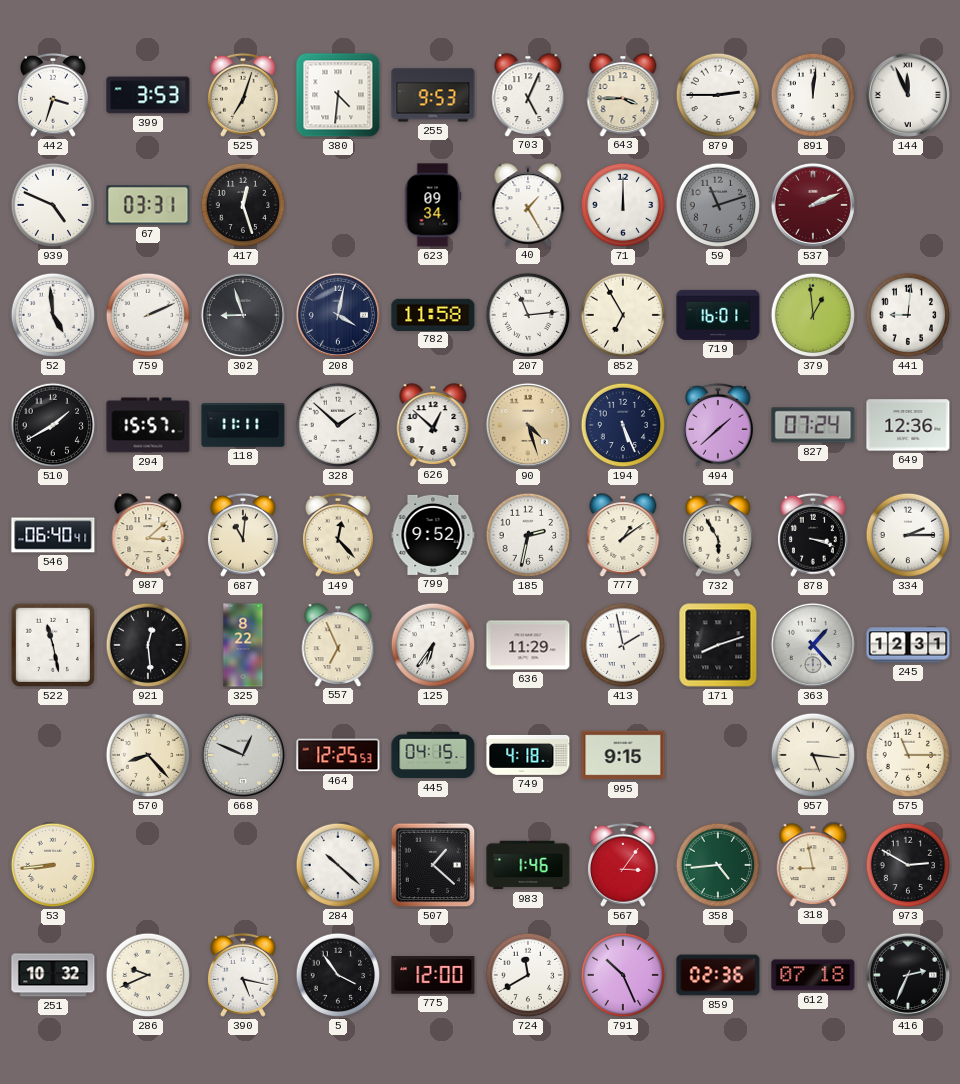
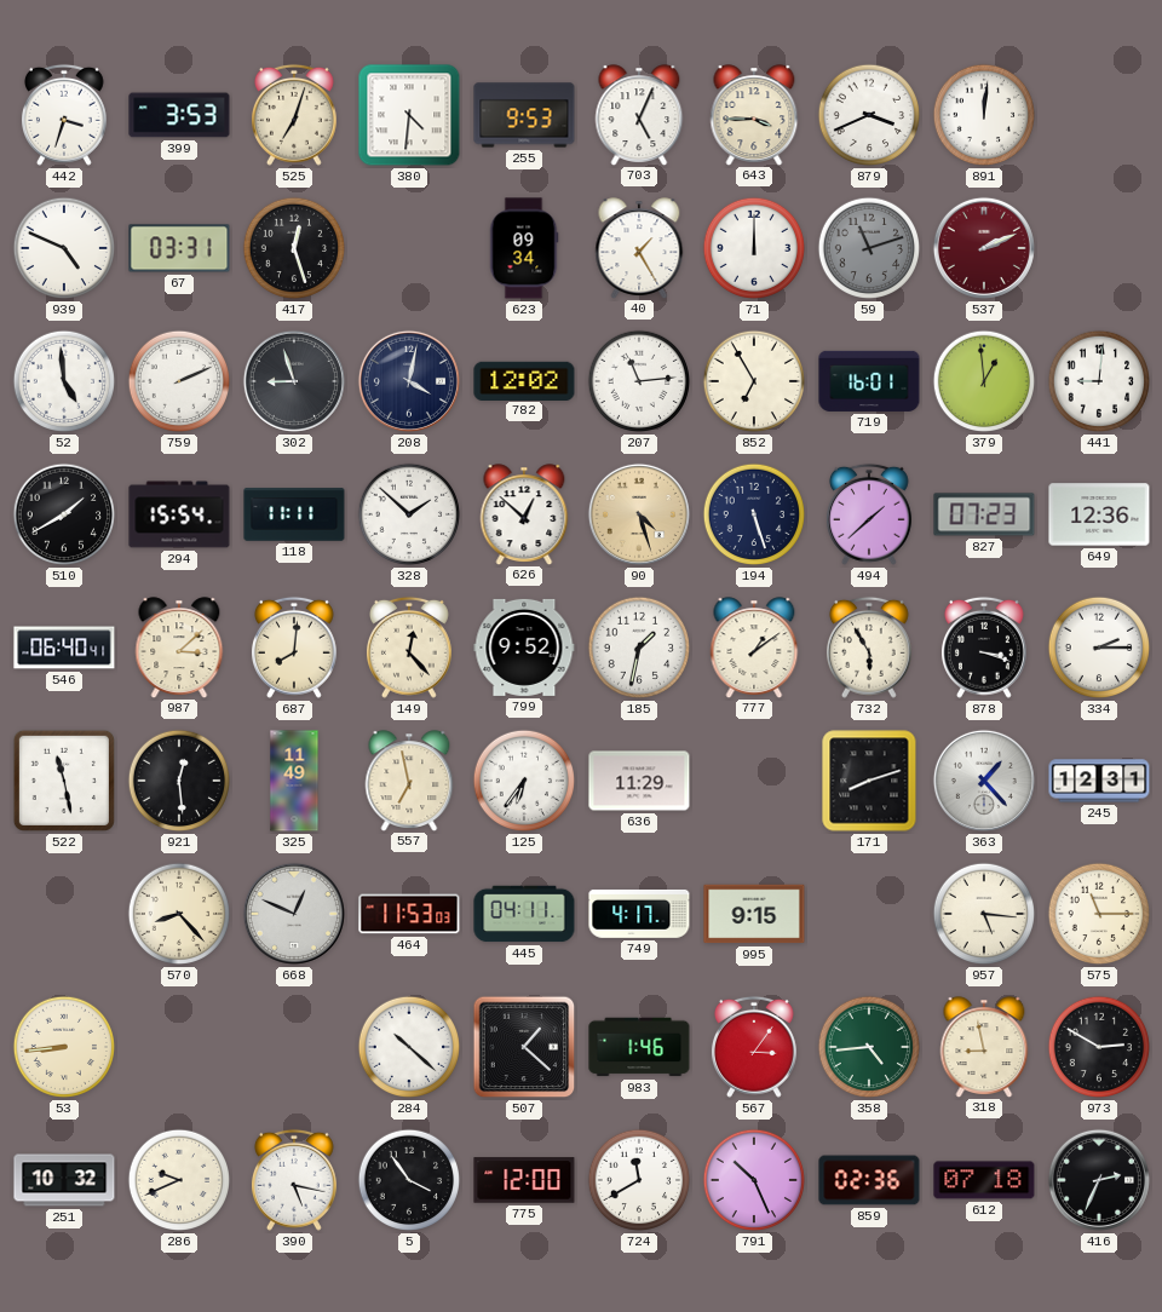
879: 2:45 -> 3:41
144: 11:56 -> none
782: 11:58 -> 12:02
294: 15:57 -> 15:54
194: 5:26 -> 5:27
827: 07:24 -> 07:23
687: 11:01 -> 8:01
185: 2:32 -> 1:32
325: 8:22 -> 11:49
557: 6:56 -> 6:58
413: 1:58 -> none
464: 12:25 -> 11:53
445: 04:15 -> 04:11
749: 4:18 -> 4:17
